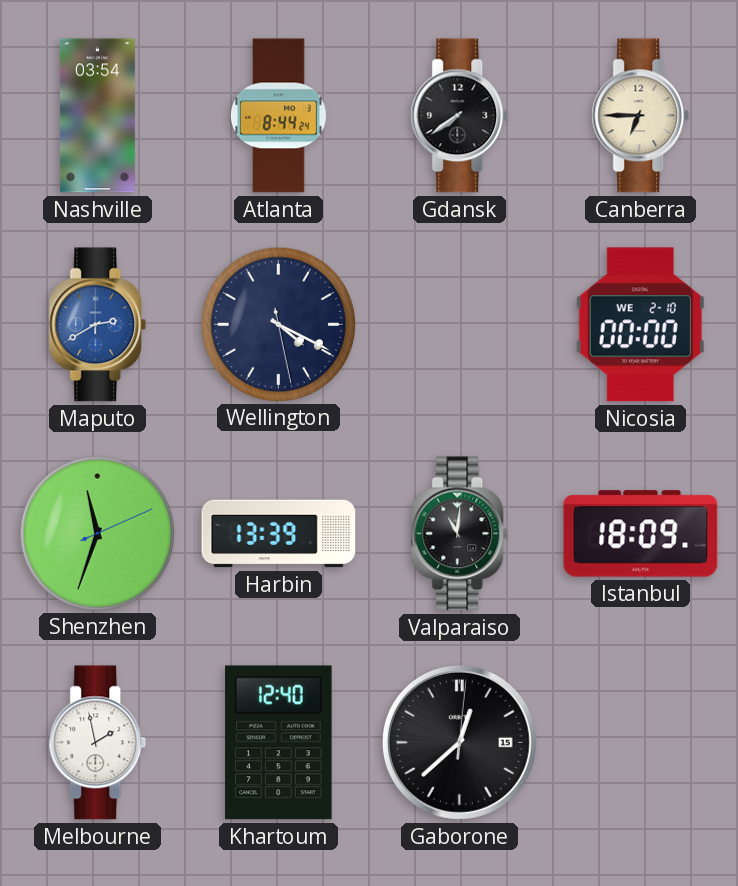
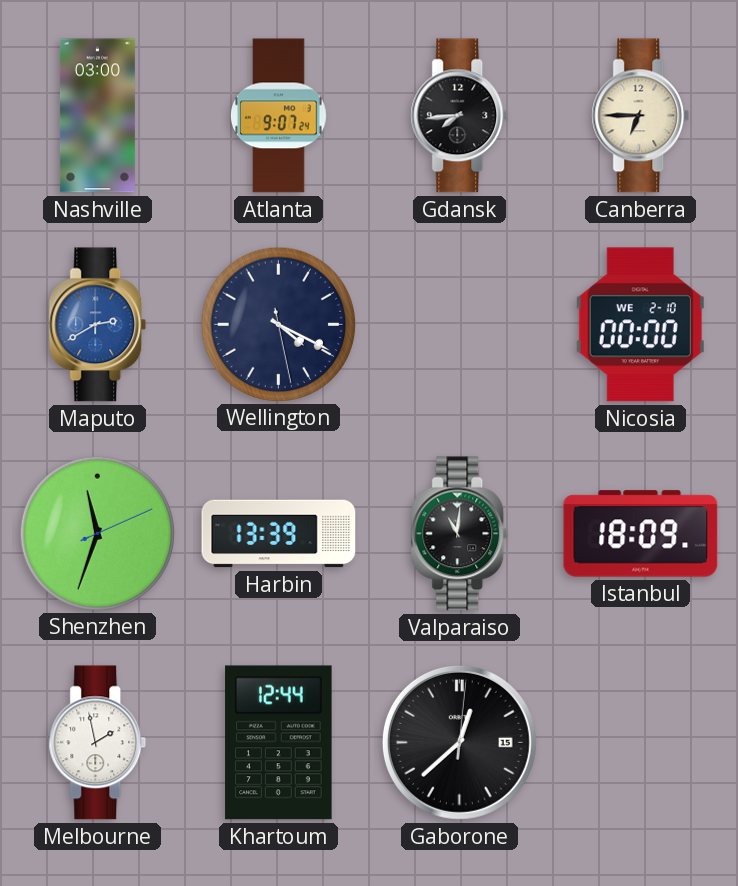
Nashville: 03:54 -> 03:00
Atlanta: 8:44 -> 9:07
Gdansk: 7:39 -> 7:44
Khartoum: 12:40 -> 12:44
